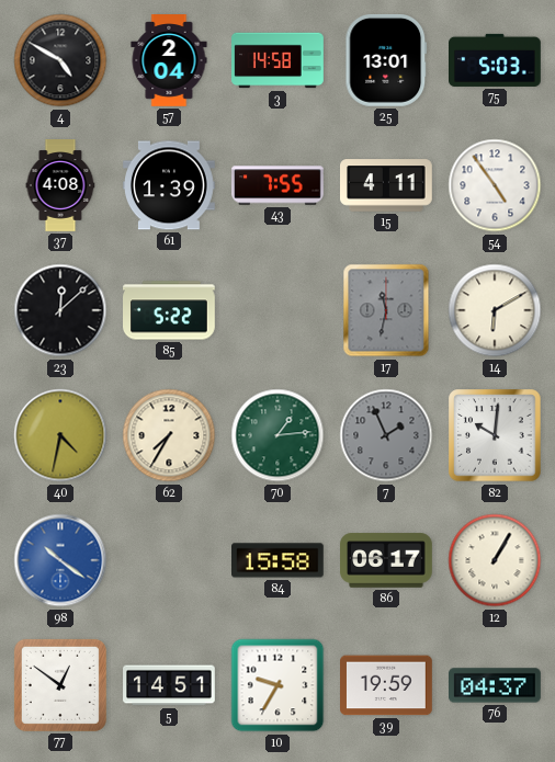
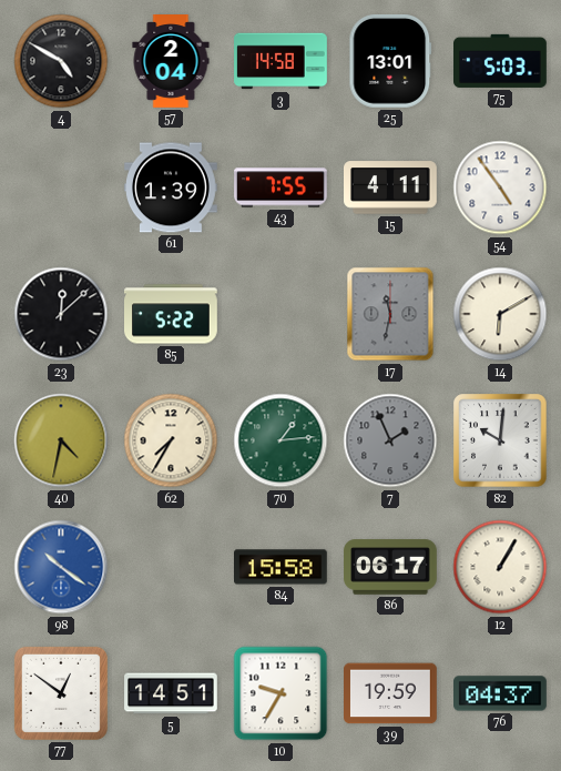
37: 4:08 -> none
